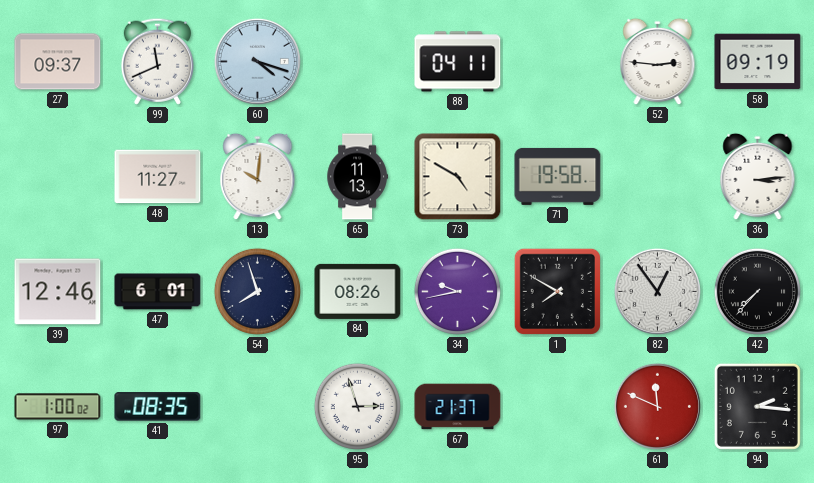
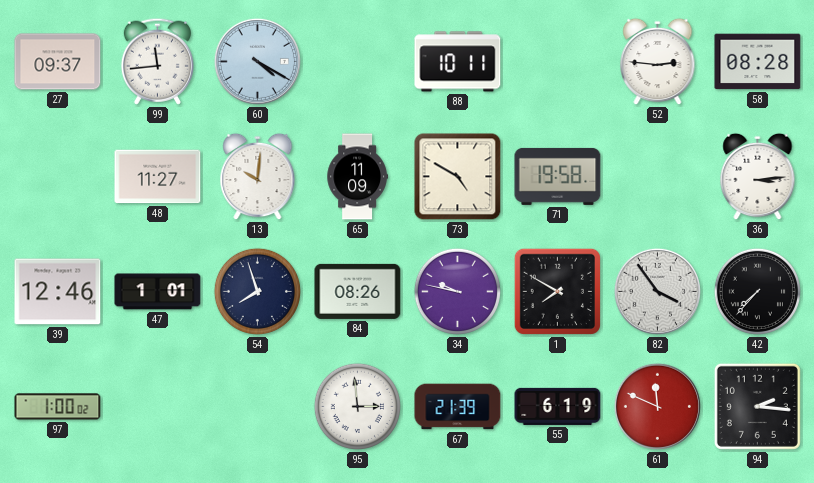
99: 11:41 -> 11:44
60: 4:18 -> 4:20
88: 04:11 -> 10:11
58: 09:19 -> 08:28
65: 11:13 -> 11:09
47: 6:01 -> 1:01
34: 9:43 -> 9:47
82: 12:54 -> 3:54
41: 08:35 -> none
95: 2:57 -> 2:59
67: 21:37 -> 21:39
55: none -> 6:19
